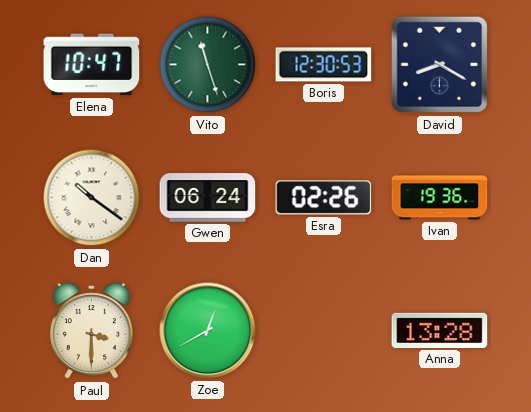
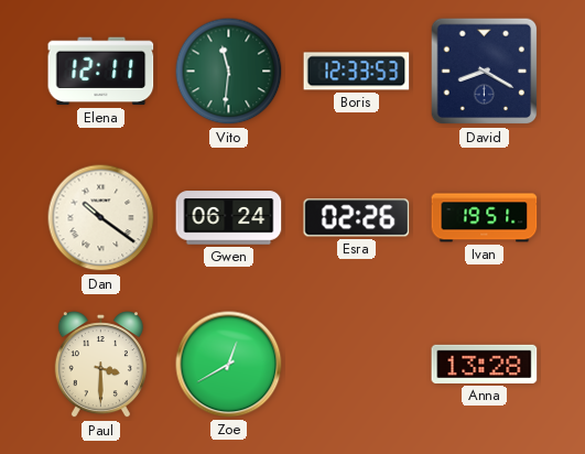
Elena: 10:47 -> 12:11
Vito: 11:27 -> 11:31
Boris: 12:30 -> 12:33
Ivan: 19:36 -> 19:51
